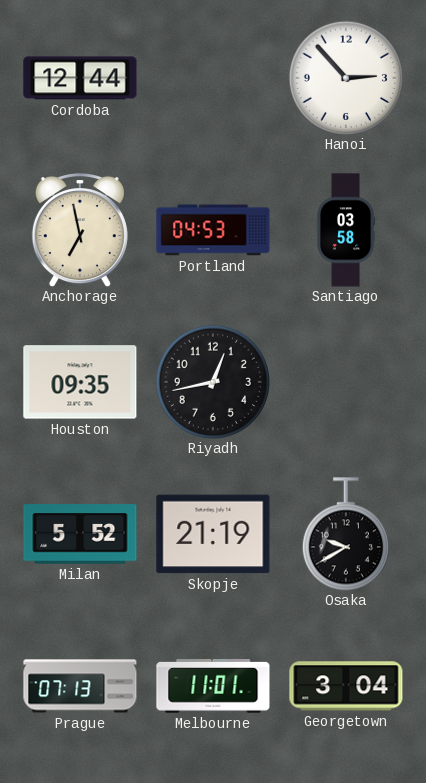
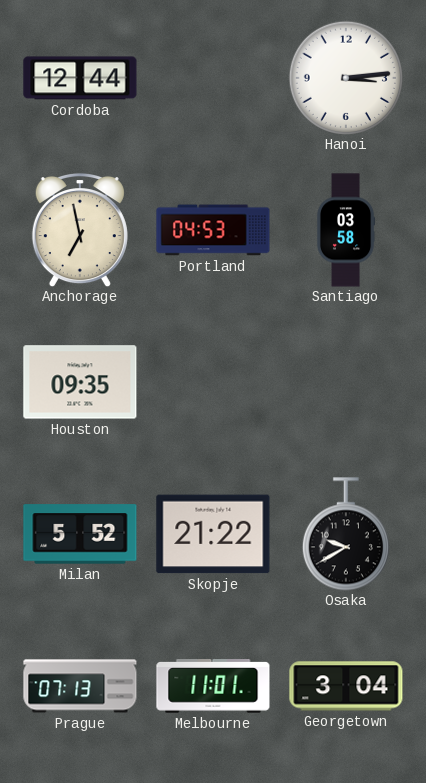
Hanoi: 2:53 -> 3:14
Riyadh: 12:43 -> none
Skopje: 21:19 -> 21:22
